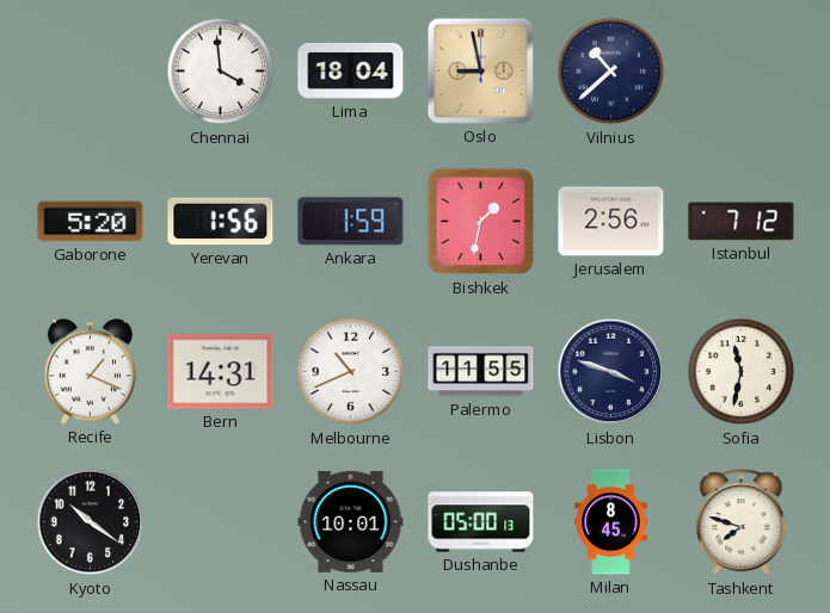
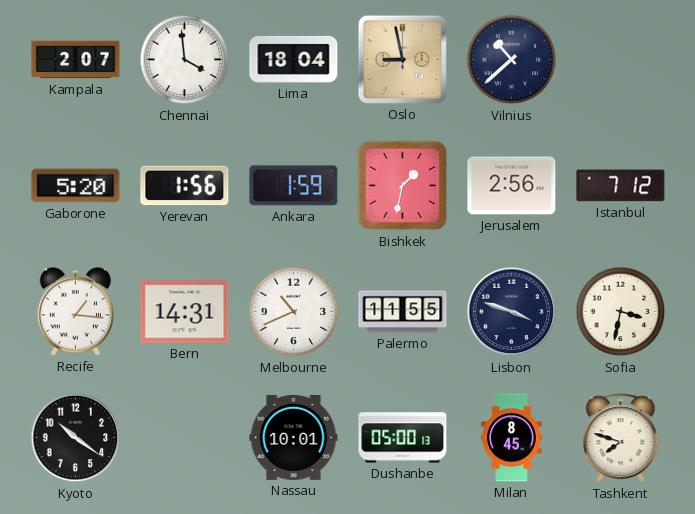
Kampala: none -> 2:07
Recife: 1:19 -> 1:16
Sofia: 11:32 -> 3:32
